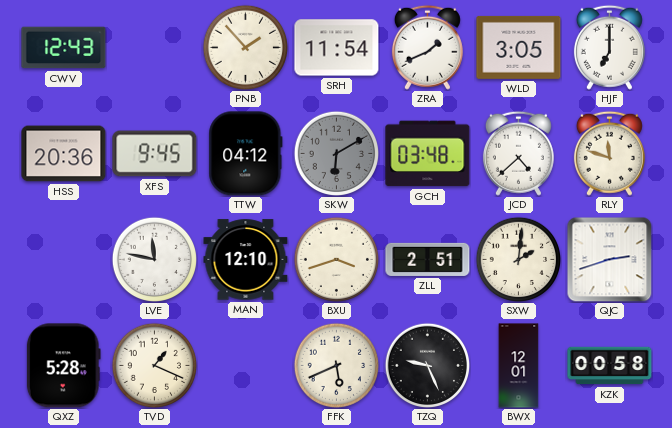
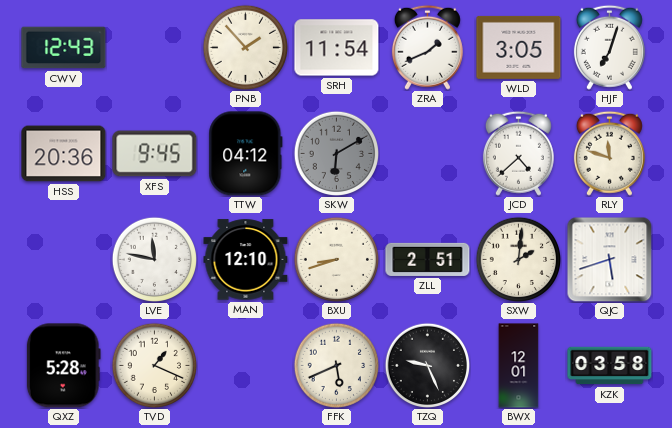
HJF: 7:00 -> 7:03
GCH: 03:48 -> none
BXU: 3:42 -> 8:42
QJC: 2:42 -> 5:42
KZK: 00:58 -> 03:58
